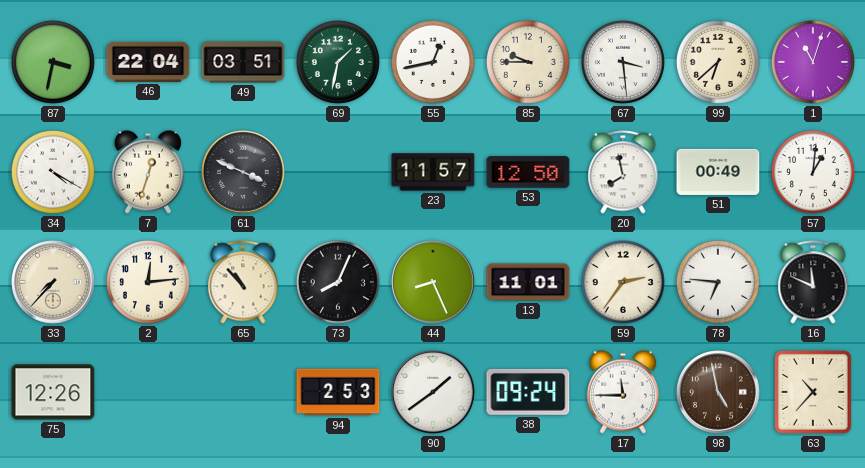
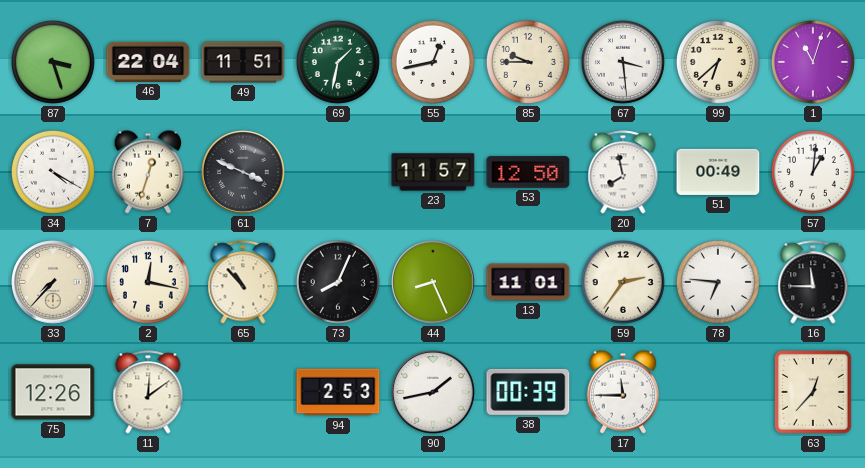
87: 3:32 -> 3:27
49: 03:51 -> 11:51
2: 12:14 -> 12:17
16: 11:49 -> 11:45
11: none -> 12:09
90: 1:39 -> 1:43
38: 09:24 -> 00:39
98: 4:58 -> none
63: 10:37 -> 12:37
